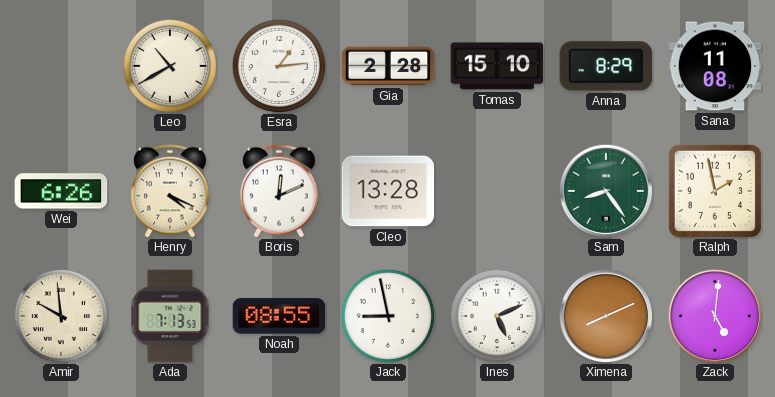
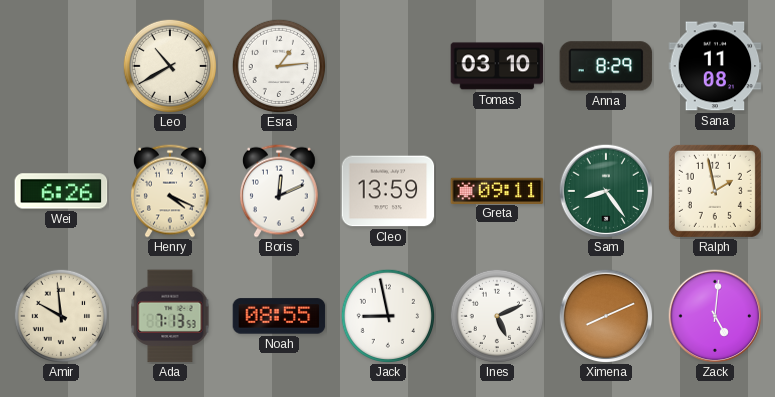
Gia: 2:28 -> none
Tomas: 15:10 -> 03:10
Cleo: 13:28 -> 13:59
Greta: none -> 09:11
